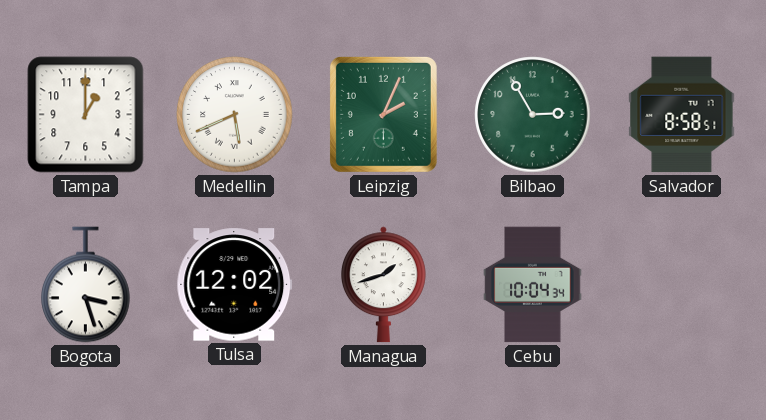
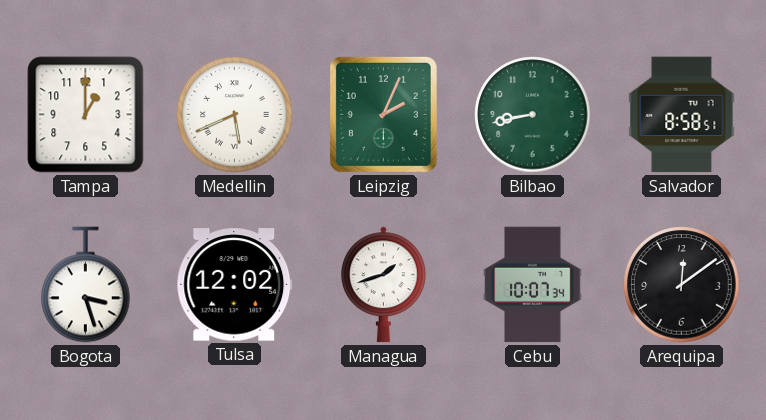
Bilbao: 2:55 -> 8:43
Cebu: 10:04 -> 10:07
Arequipa: none -> 12:09
